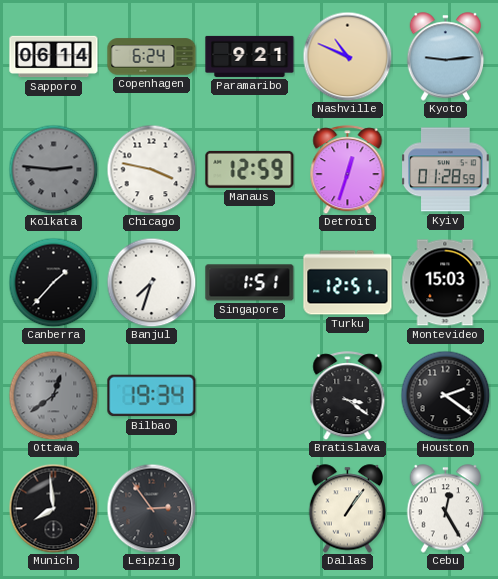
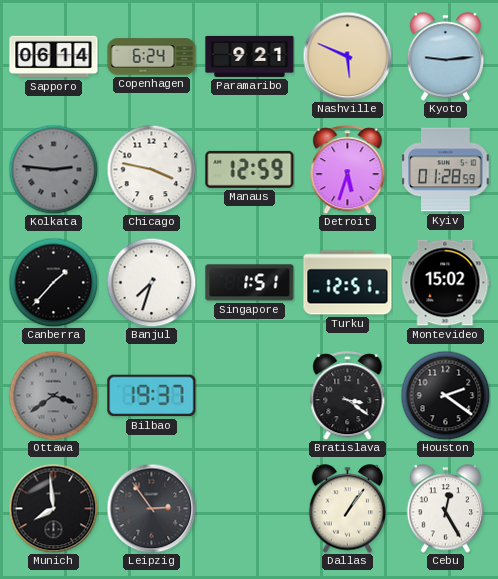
Nashville: 10:49 -> 5:49
Detroit: 12:33 -> 5:33
Montevideo: 15:03 -> 15:02
Ottawa: 12:39 -> 3:39
Bilbao: 19:34 -> 19:37
